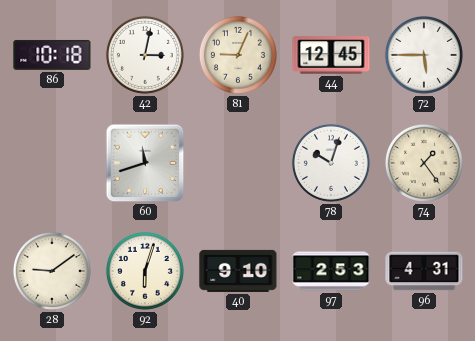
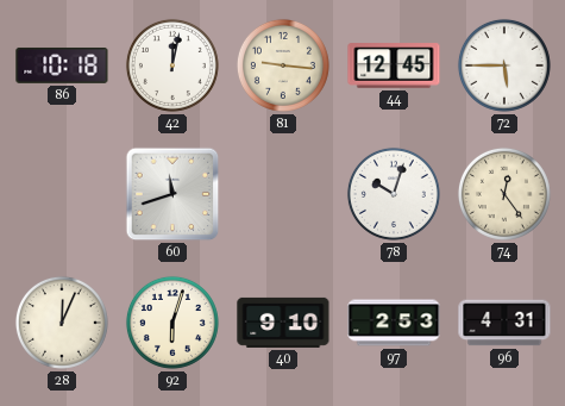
42: 3:02 -> 12:02
81: 9:04 -> 9:16
74: 1:24 -> 12:24
28: 9:09 -> 12:04
